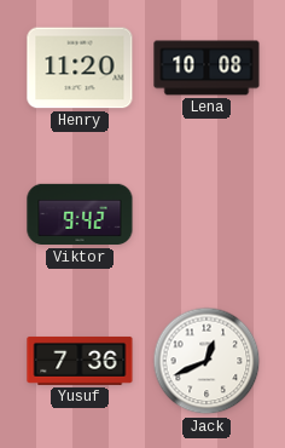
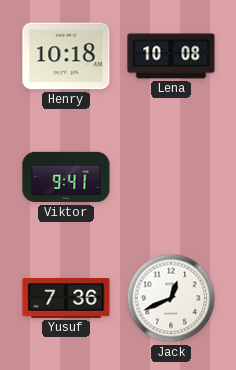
Henry: 11:20 -> 10:18
Viktor: 9:42 -> 9:41
